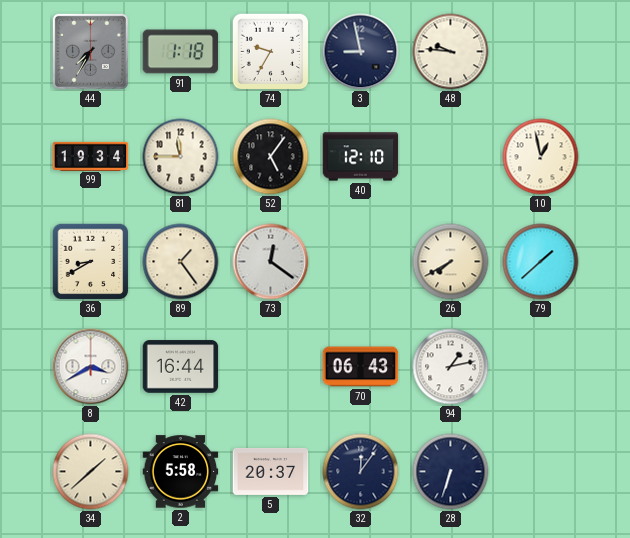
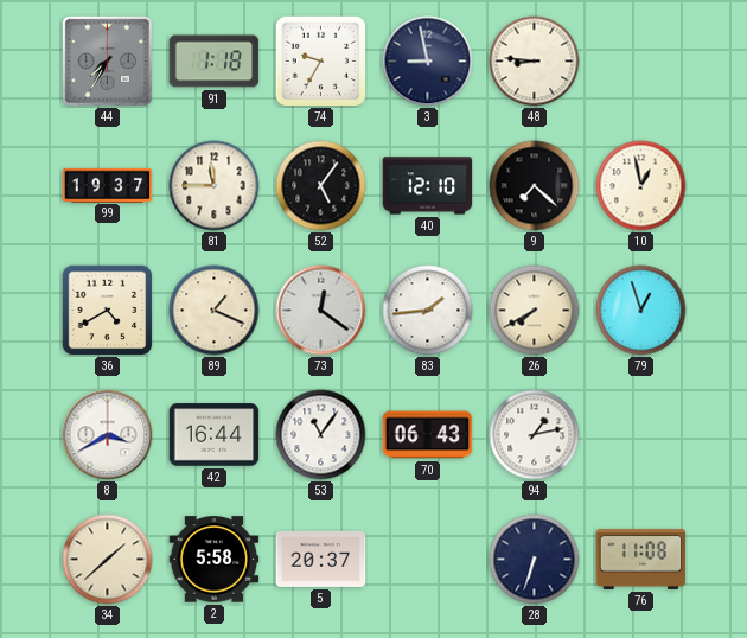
48: 9:46 -> 8:46
99: 19:34 -> 19:37
9: none -> 7:22
36: 8:40 -> 4:40
89: 1:24 -> 1:19
83: none -> 1:44
79: 1:38 -> 12:57
53: none -> 11:06
32: 12:06 -> none
76: none -> 11:08
